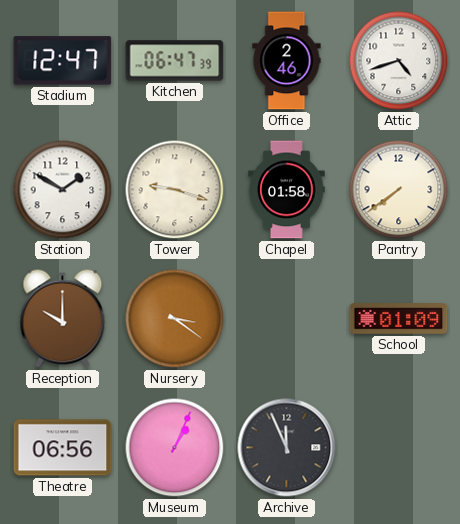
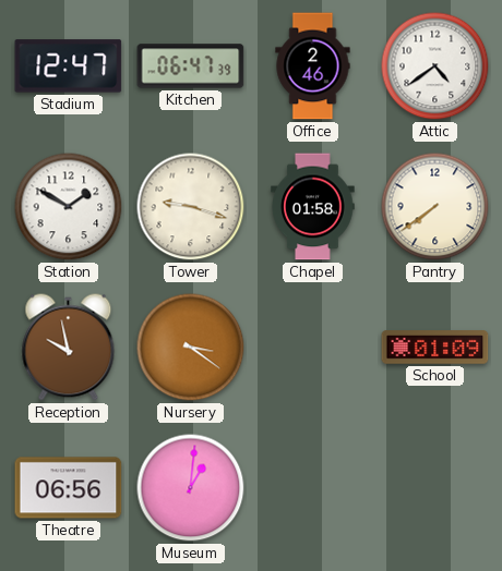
Attic: 4:42 -> 4:39
Reception: 10:00 -> 9:58
Museum: 1:04 -> 1:01
Archive: 11:56 -> none
